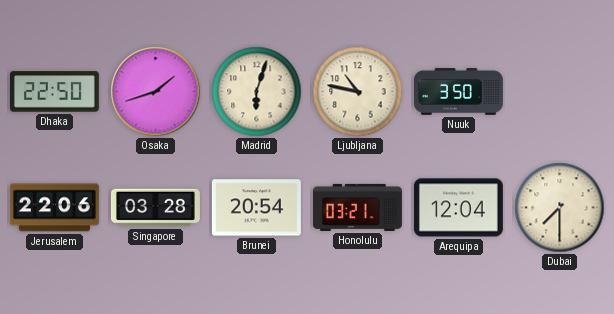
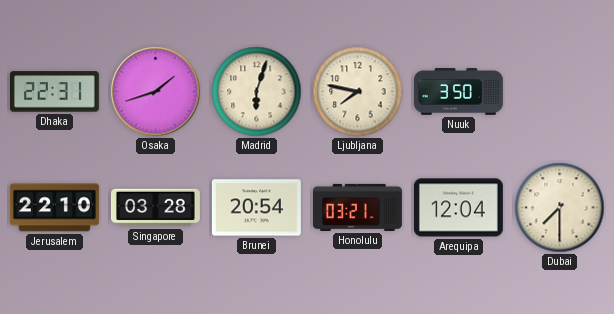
Dhaka: 22:50 -> 22:31
Ljubljana: 10:47 -> 7:47
Jerusalem: 22:06 -> 22:10
